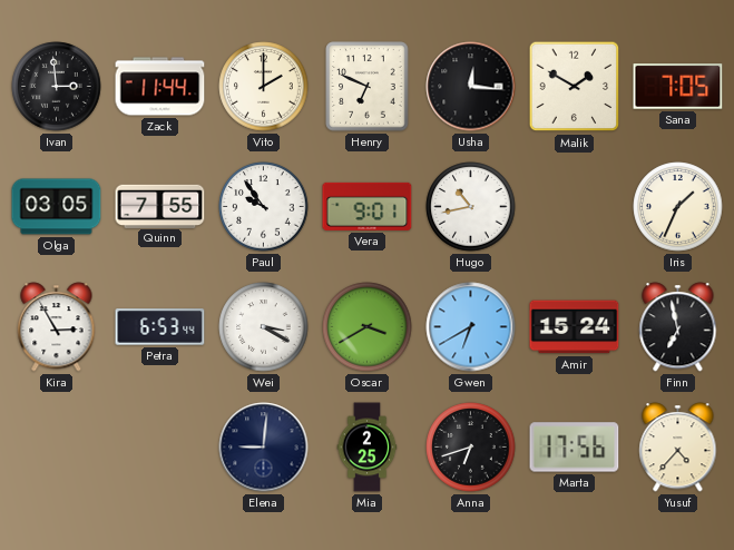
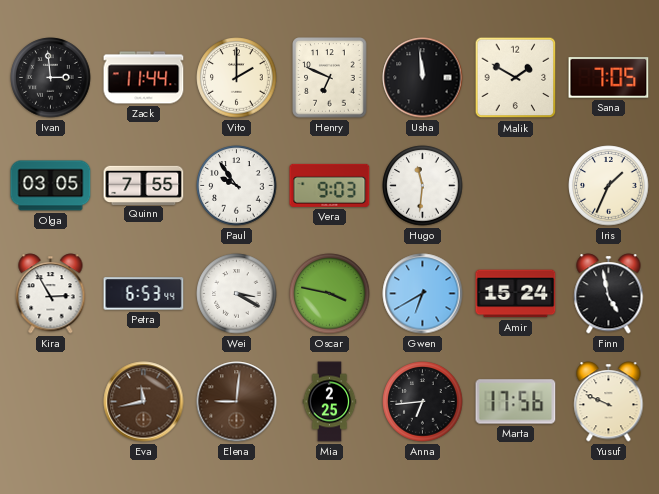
Usha: 12:16 -> 11:59
Vera: 9:01 -> 9:03
Hugo: 10:43 -> 11:31
Oscar: 3:40 -> 3:47
Finn: 6:58 -> 4:58
Eva: none -> 11:43
Elena dial: navy -> brown
Anna: 6:42 -> 6:44
Yusuf: 4:37 -> 9:49
